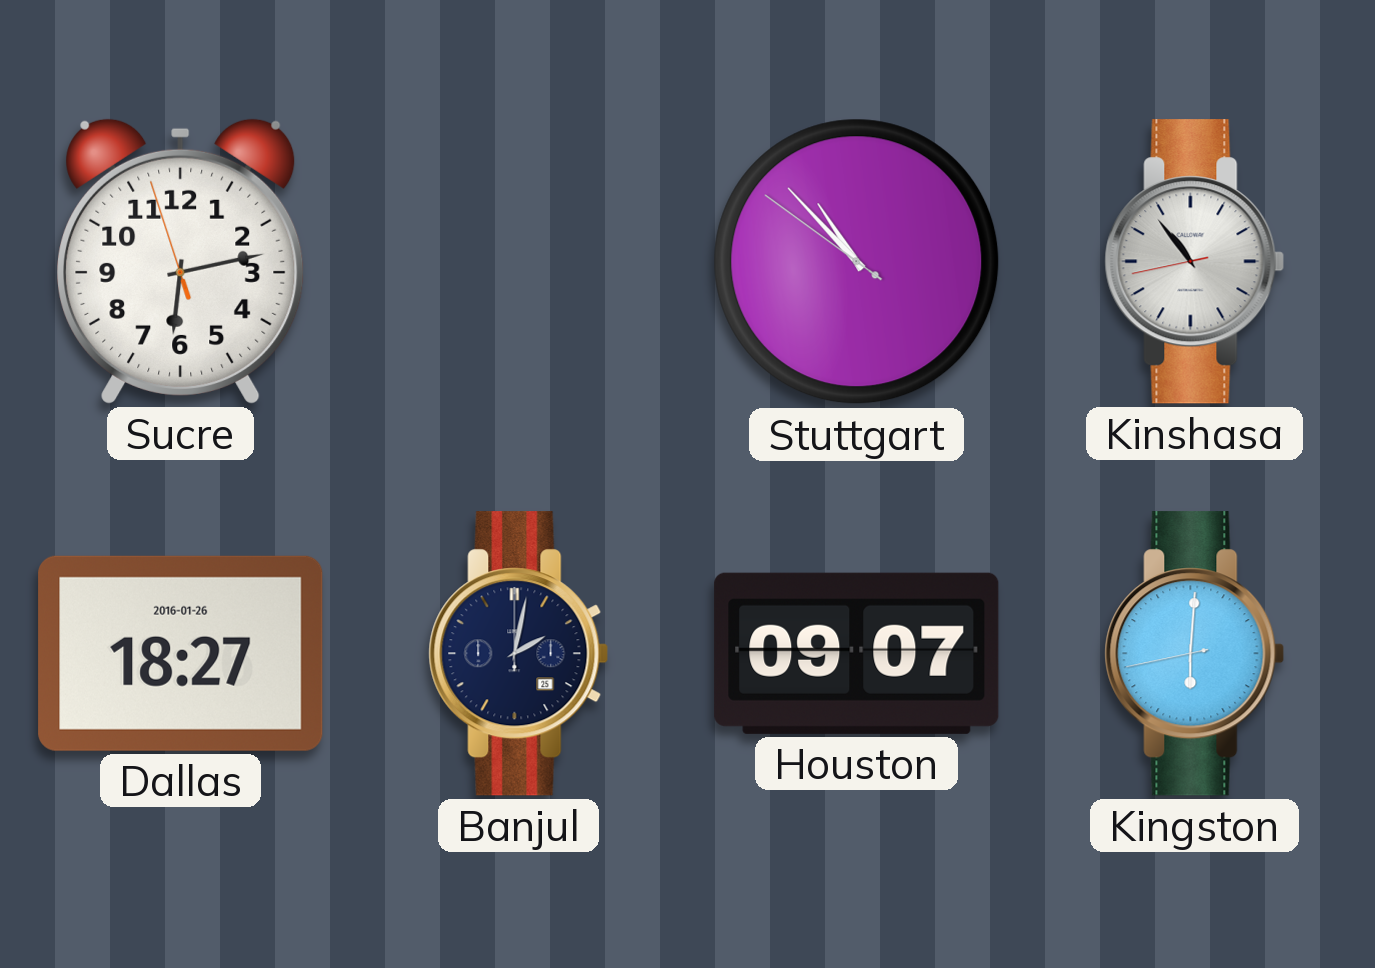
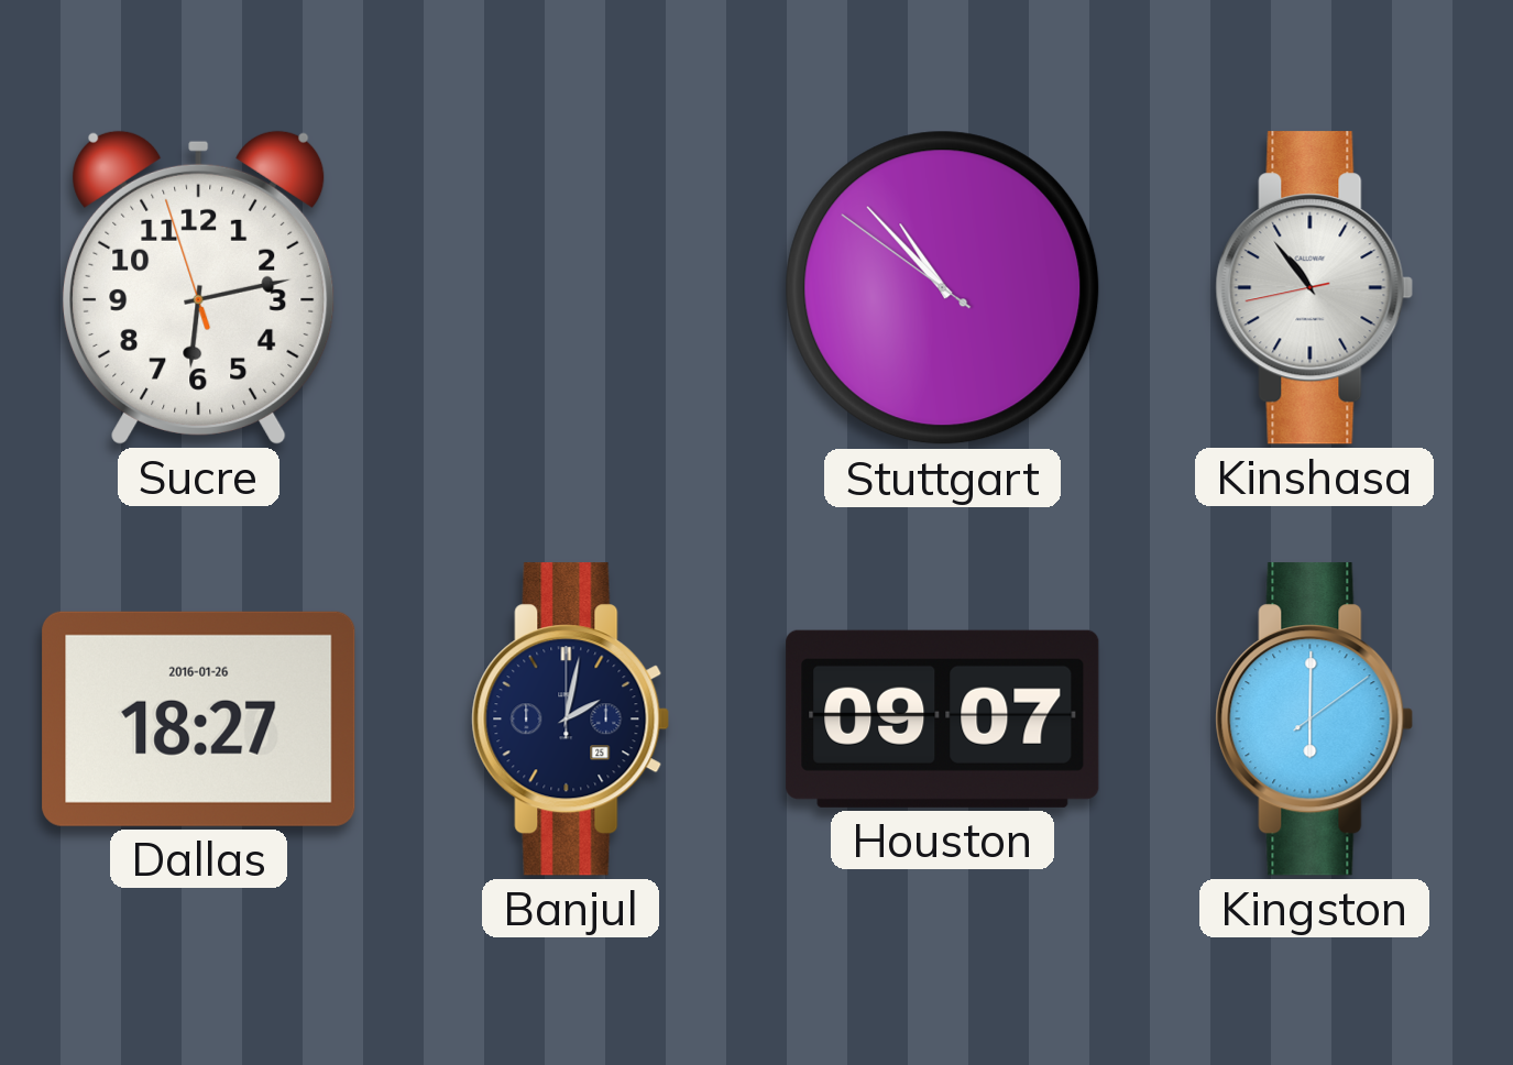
Kingston: 6:00:43 -> 6:00:09
